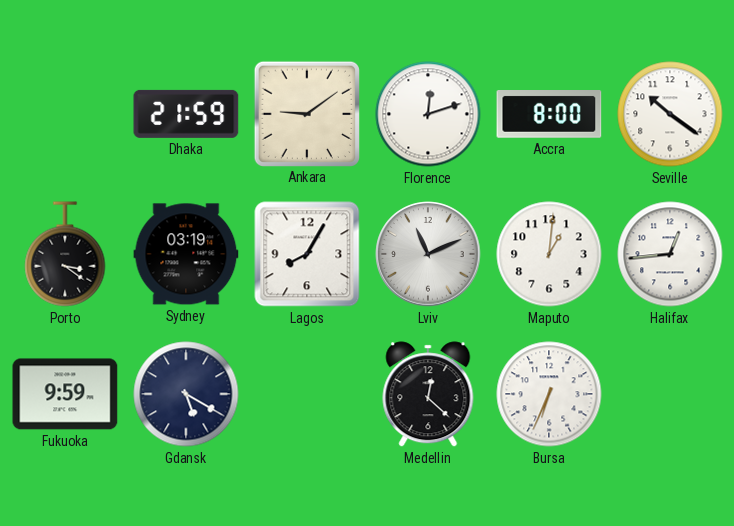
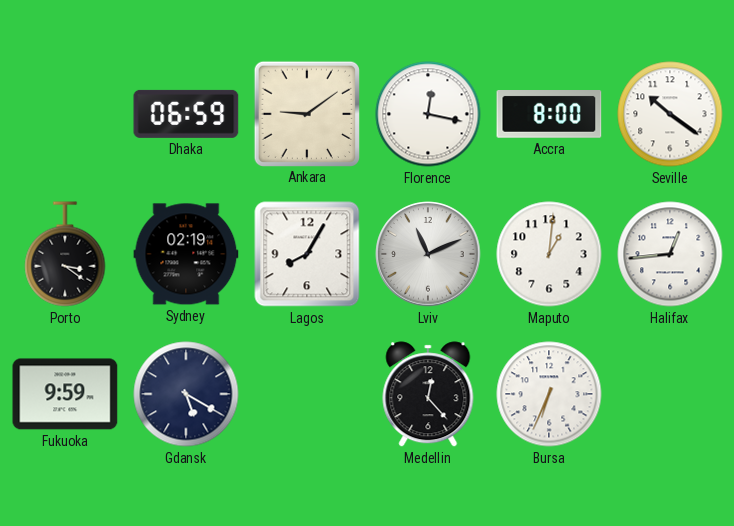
Dhaka: 21:59 -> 06:59
Florence: 12:12 -> 12:17
Sydney: 03:19 -> 02:19
Medellin: 12:22 -> 12:23
